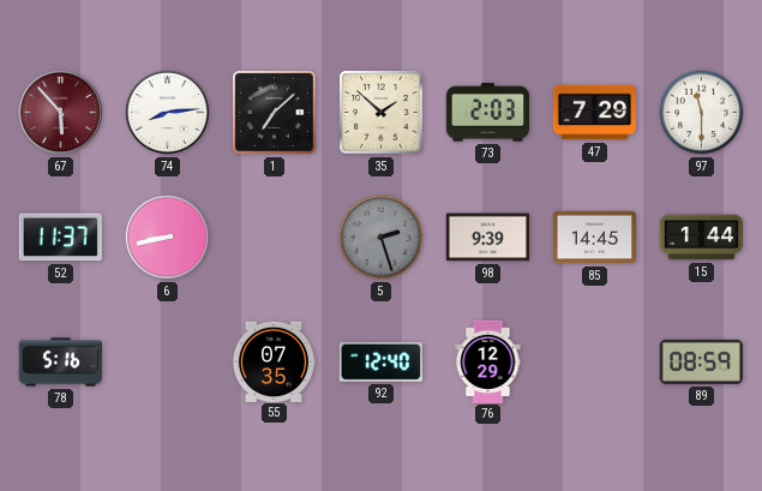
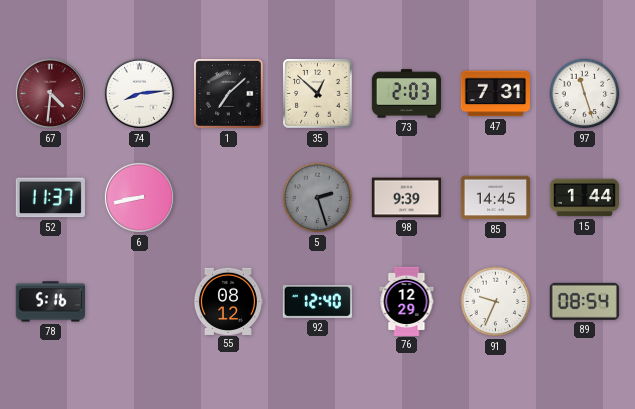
67: 5:53 -> 4:31
35: 1:52 -> 12:52
47: 7:29 -> 7:31
97: 11:30 -> 11:27
55: 07:35 -> 08:12
91: none -> 9:34
89: 08:59 -> 08:54
